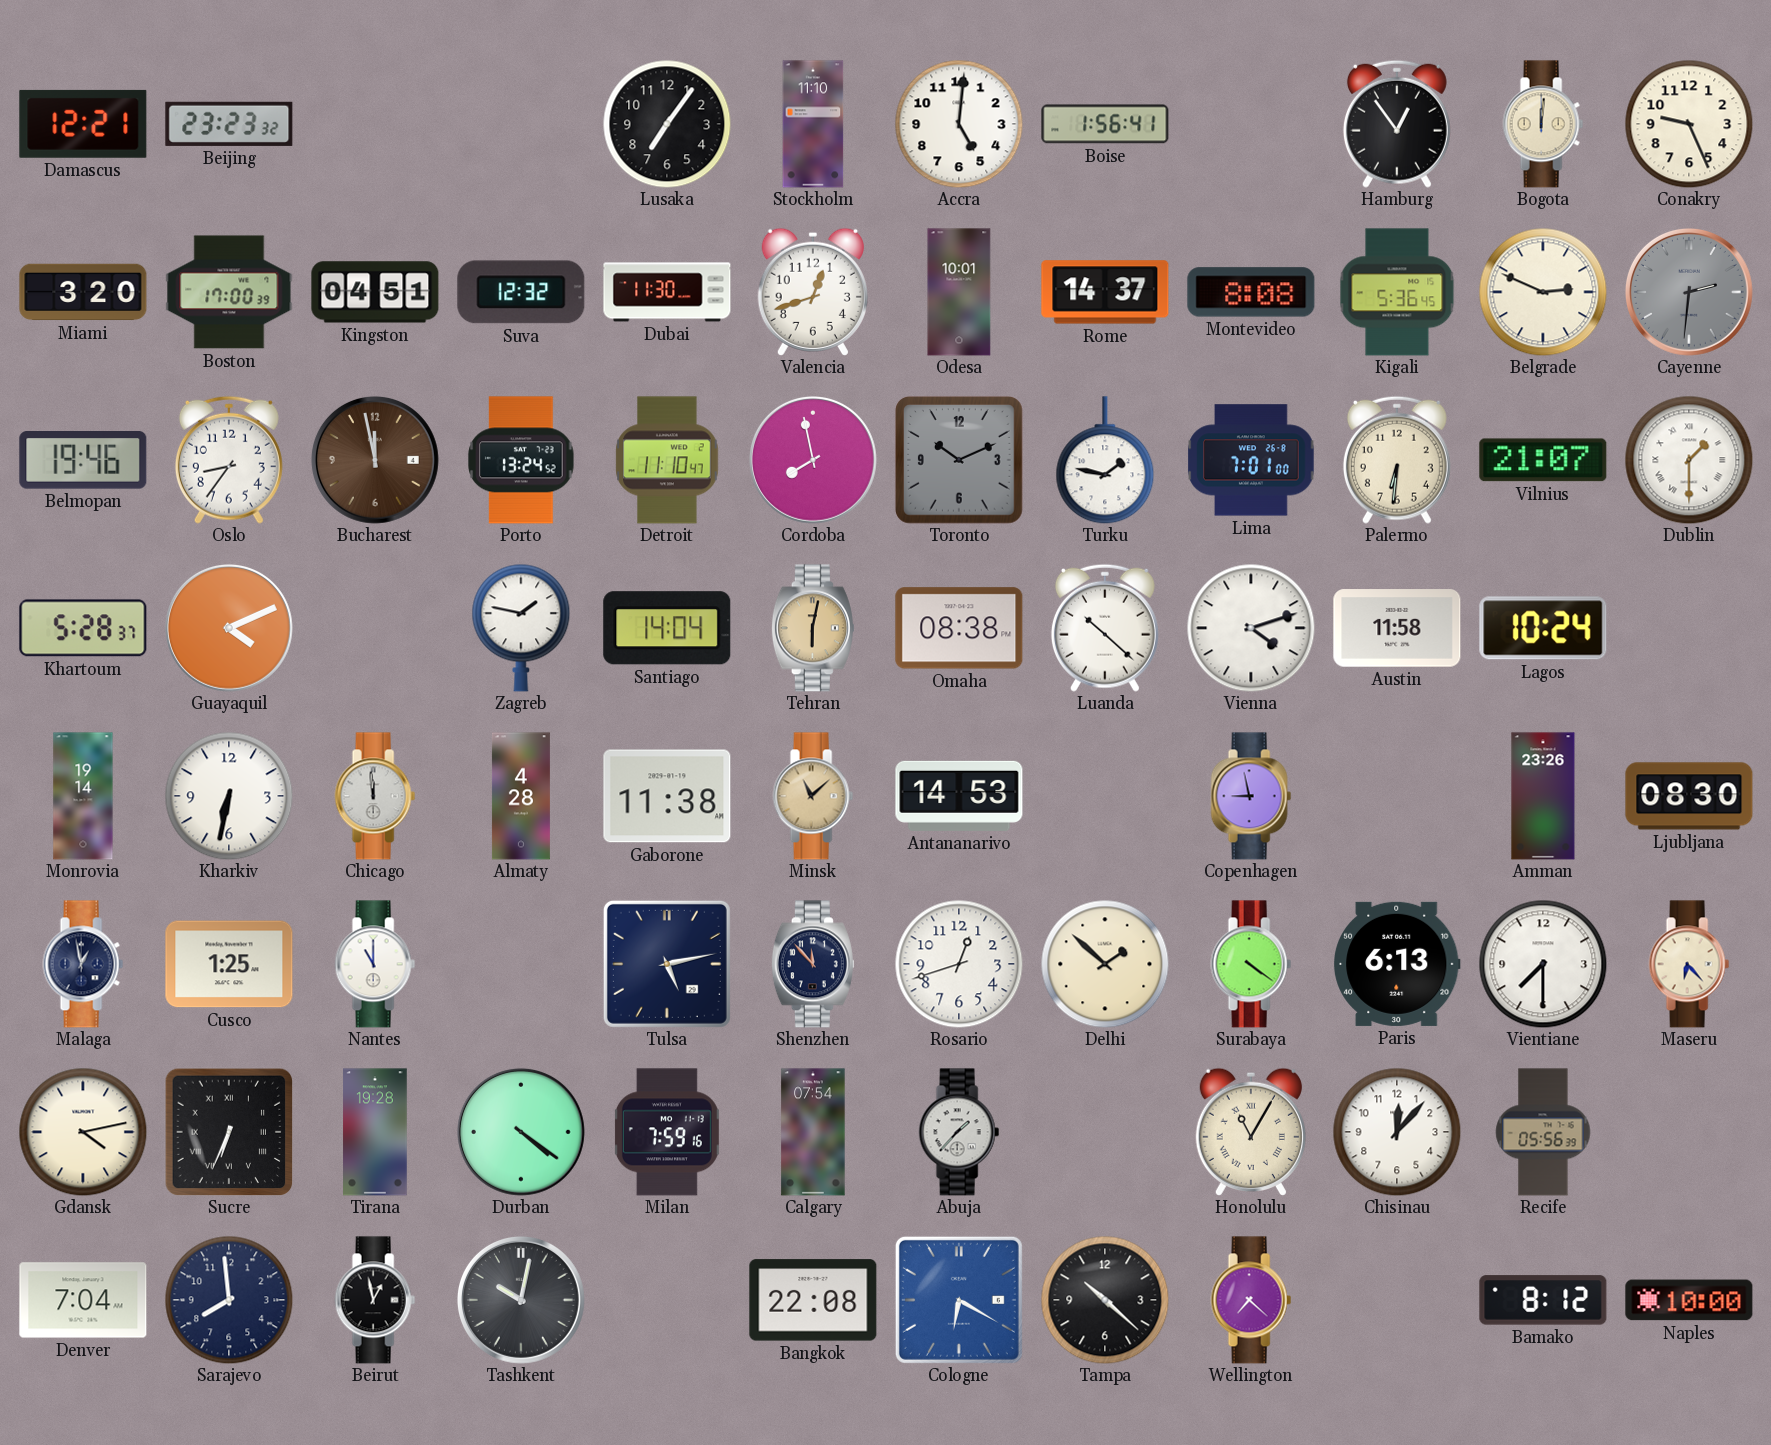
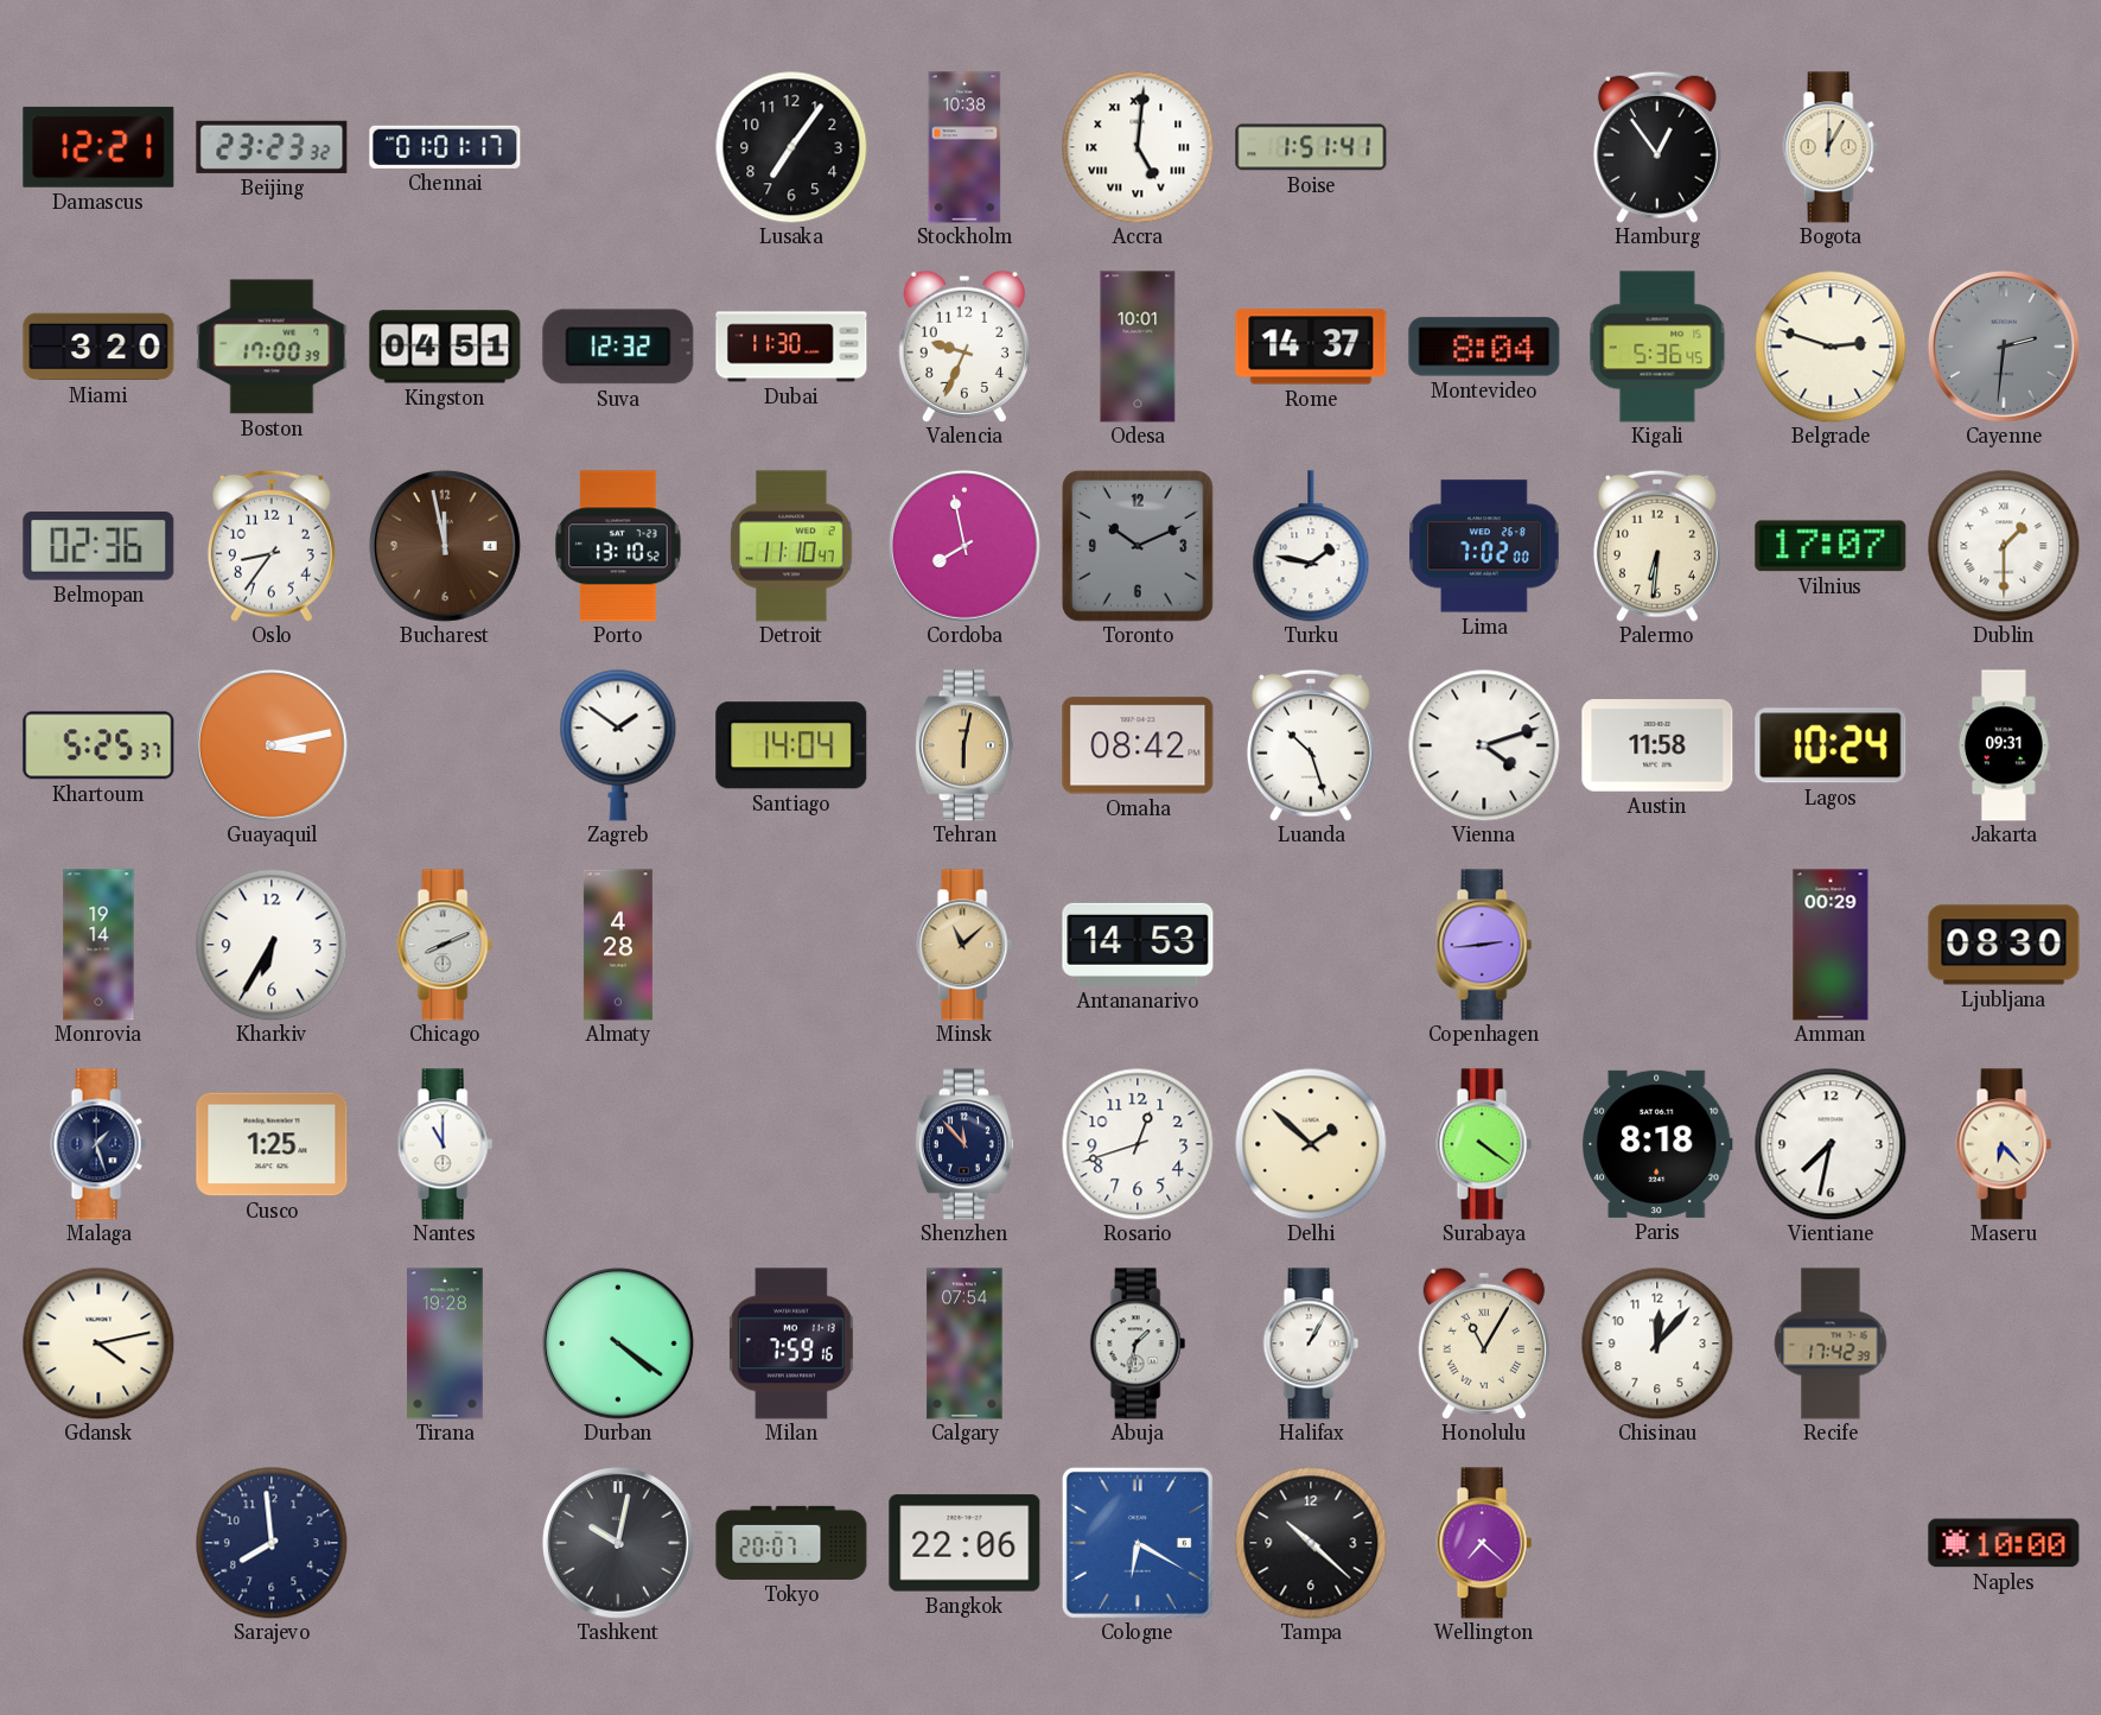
Chennai: none -> 01:01
Stockholm: 11:10 -> 10:38
Accra numerals: Arabic -> Roman
Boise: 1:56 -> 1:51
Bogota: 12:01 -> 12:05
Conakry: 9:26 -> none
Valencia: 12:42 -> 9:34
Montevideo: 8:08 -> 8:04
Belgrade: 2:49 -> 2:48
Belmopan: 19:46 -> 02:36
Porto: 13:24 -> 13:10
Lima: 7:01 -> 7:02
Vilnius: 21:07 -> 17:07
Khartoum: 5:28 -> 5:25
Guayaquil: 4:11 -> 3:13
Zagreb: 1:47 -> 1:51
Omaha: 08:38 -> 08:42
Luanda: 10:22 -> 10:27
Jakarta: none -> 09:31
Kharkiv: 6:32 -> 6:35
Chicago: 11:59 -> 8:11
Gaborone: 11:38 -> none
Copenhagen: 8:58 -> 2:44
Amman: 23:26 -> 00:29
Malaga: 12:58 -> 1:27
Tulsa: 5:13 -> none
Paris: 6:13 -> 8:18
Vientiane: 7:30 -> 7:32
Sucre: 6:34 -> none
Abuja: 1:37 -> 1:32
Halifax: none -> 1:05
Recife: 05:56 -> 17:42
Denver: 7:04 -> none
Beirut: 12:58 -> none
Tokyo: none -> 20:07
Bangkok: 22:08 -> 22:06
Bamako: 8:12 -> none
